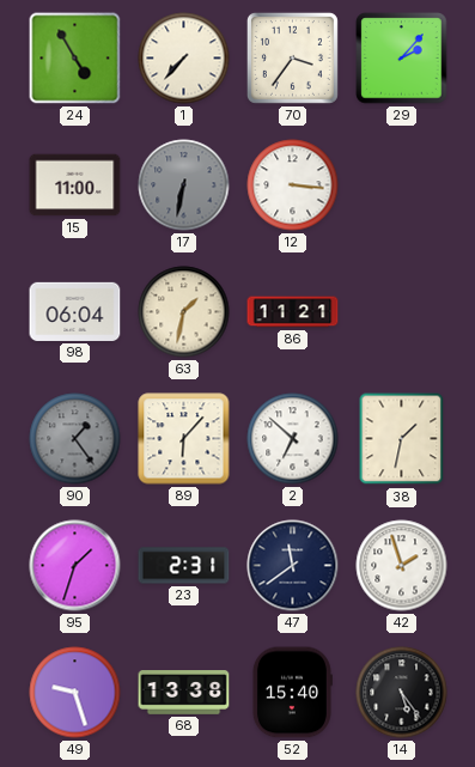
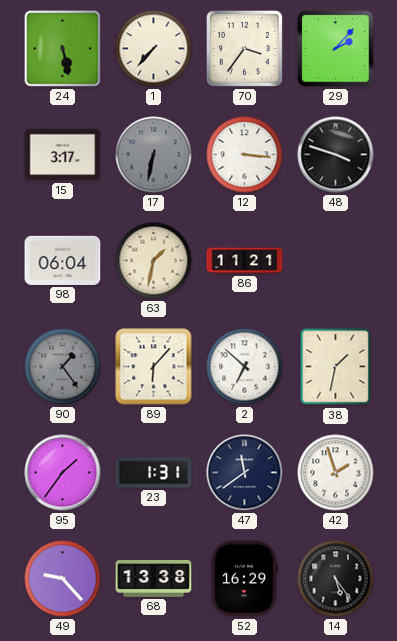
24: 4:55 -> 5:28
15: 11:00 -> 3:17
48: none -> 3:48
95: 1:33 -> 1:36
23: 2:31 -> 1:31
49: 9:27 -> 9:23
52: 15:40 -> 16:29
